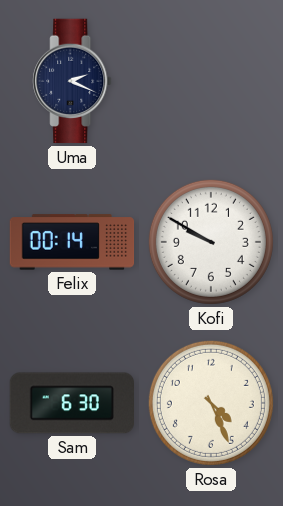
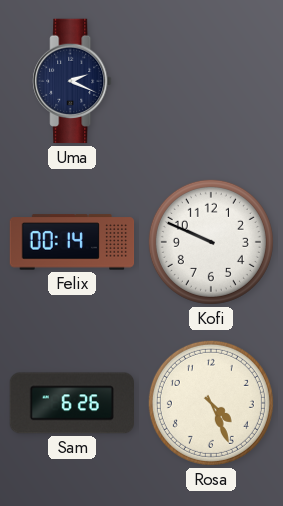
Kofi: 9:50 -> 9:49
Sam: 6:30 -> 6:26
